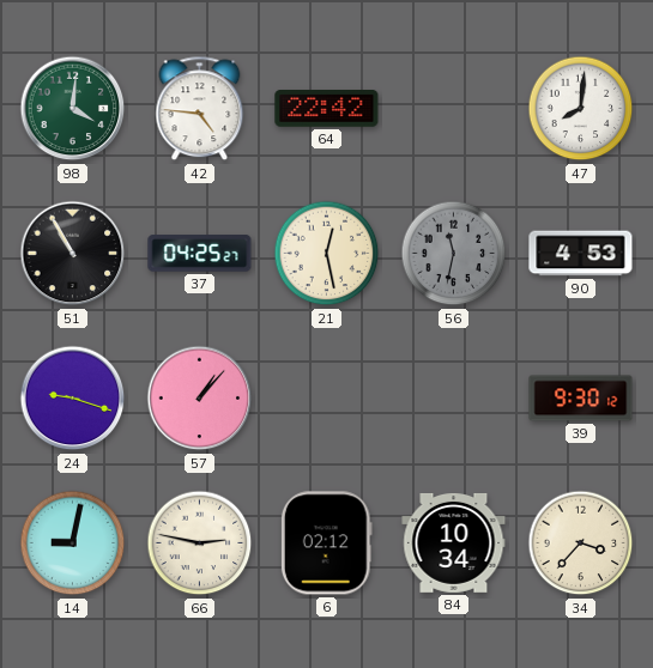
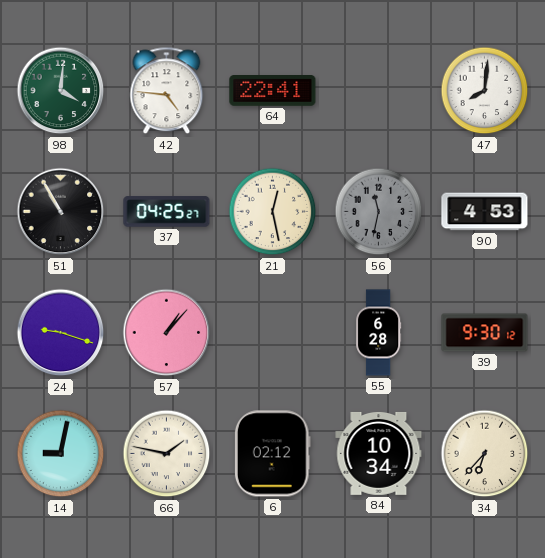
64: 22:42 -> 22:41
55: none -> 6:28
66: 2:47 -> 1:47
34: 3:37 -> 6:37
